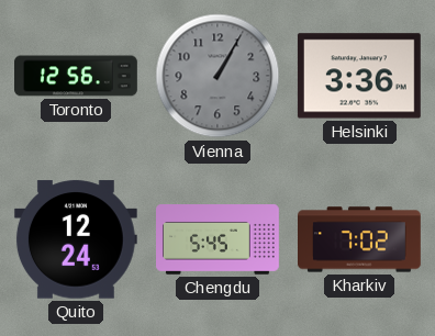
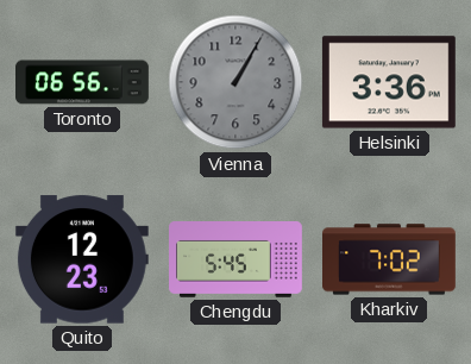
Toronto: 12:56 -> 06:56
Quito: 12:24 -> 12:23
